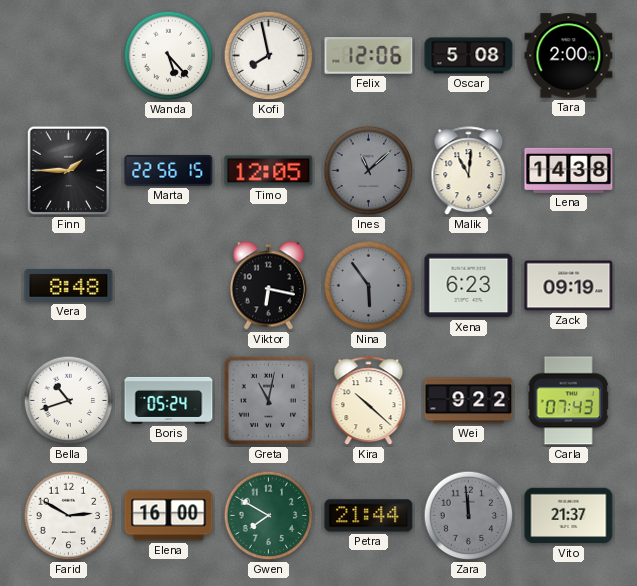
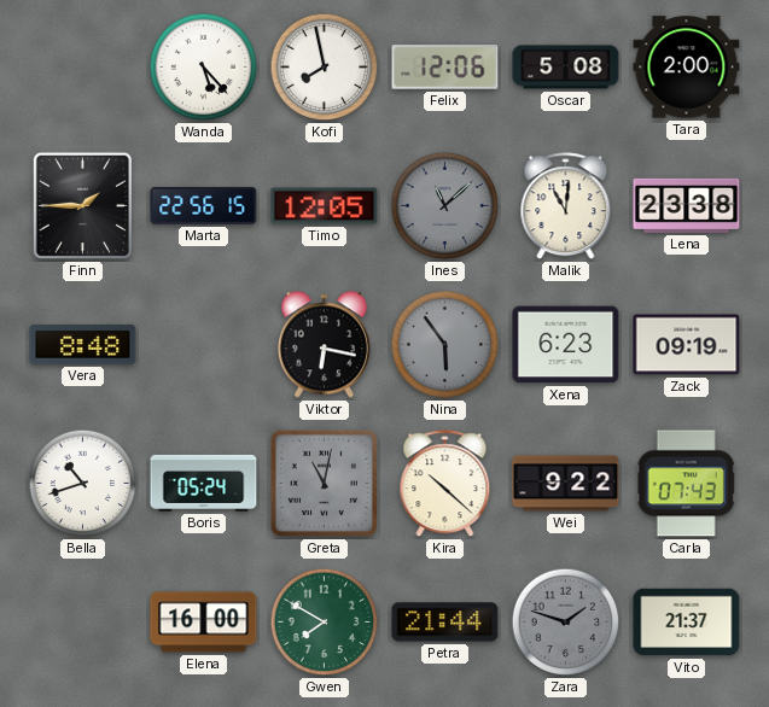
Lena: 14:38 -> 23:38
Farid: 2:50 -> none
Zara: 11:59 -> 1:48
